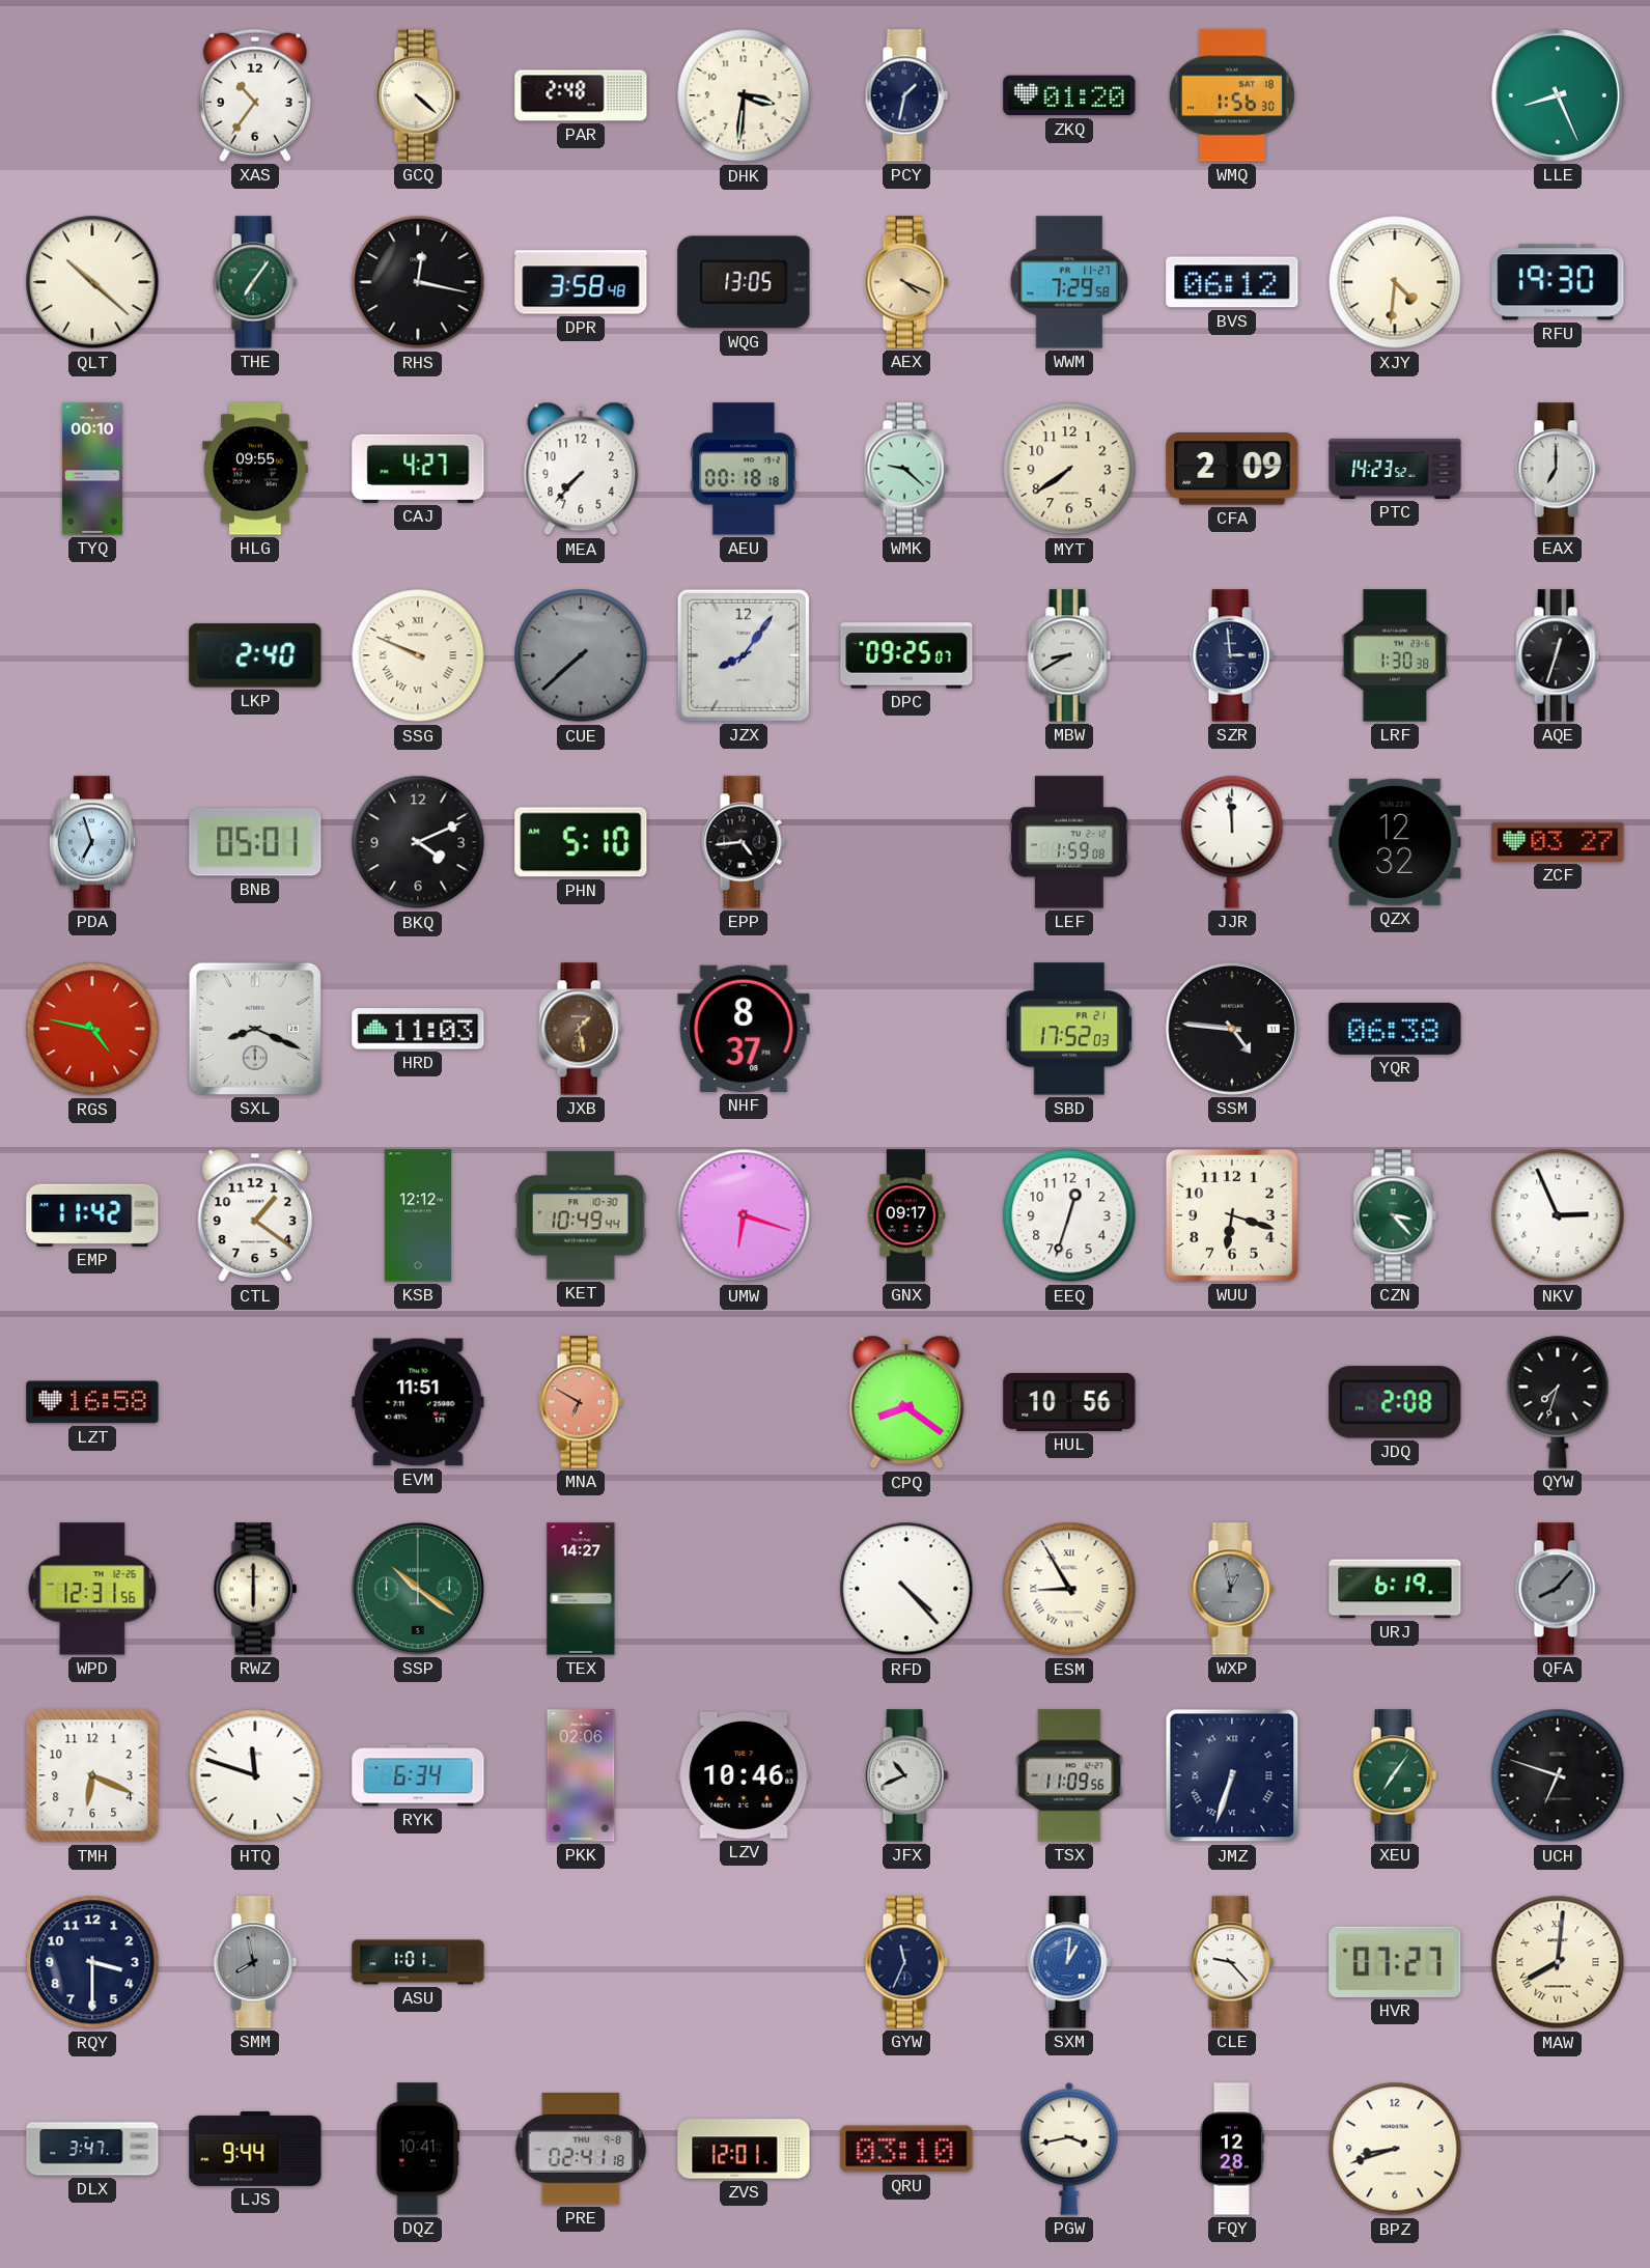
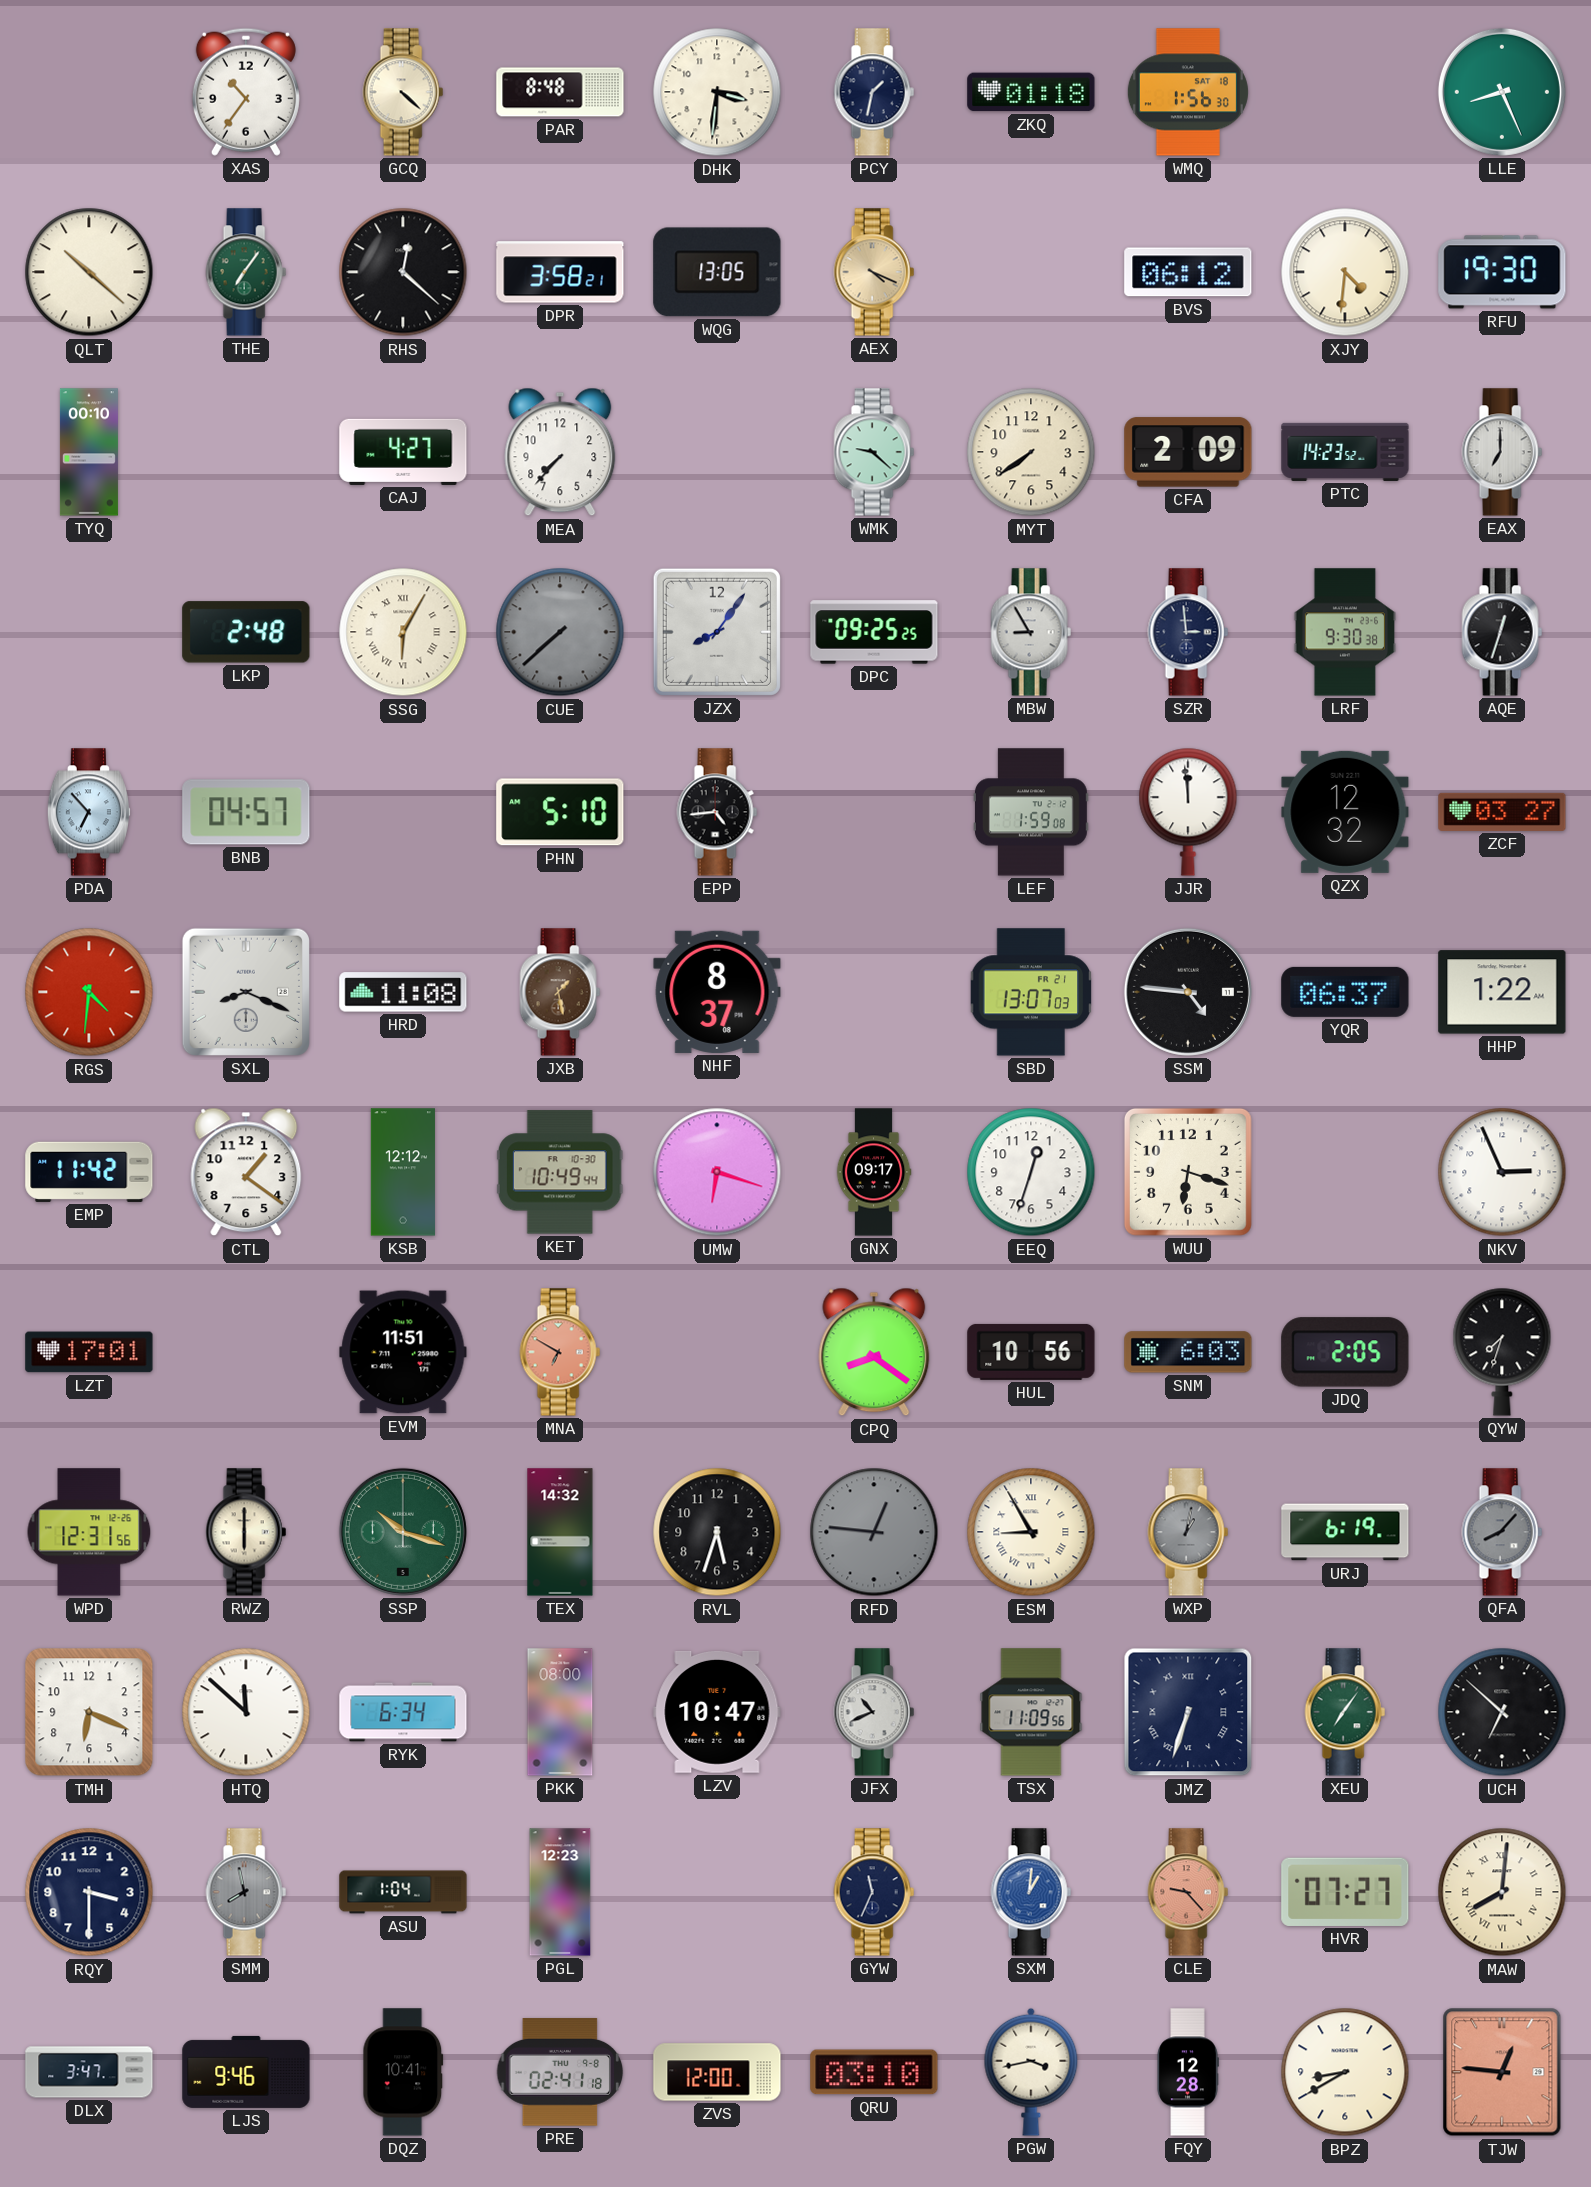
PAR: 2:48 -> 8:48
ZKQ: 01:20 -> 01:18
RHS: 12:17 -> 12:22
DPR: 3:58:48 -> 3:58:21
WWM: 7:29 -> none
HLG: 09:55 -> none
AEU: 00:18 -> none
LKP: 2:40 -> 2:48
SSG: 9:49 -> 6:05
DPC: 09:25:07 -> 09:25:25
MBW: 8:40 -> 8:55
LRF: 1:30 -> 9:30
PDA: 6:57 -> 6:53
BNB: 05:01 -> 04:57
BKQ: 4:11 -> none
RGS: 4:47 -> 4:31
HRD: 11:03 -> 11:08
SBD: 17:52 -> 13:07
YQR: 06:38 -> 06:37
HHP: none -> 1:22
CZN: 3:23 -> none
LZT: 16:58 -> 17:01
SNM: none -> 6:03
JDQ: 2:08 -> 2:05
SSP: 10:21 -> 10:18
TEX: 14:27 -> 14:32
RVL: none -> 5:33
RFD: 4:23 -> 12:46
RFD dial: white -> grey
WXP: 12:58 -> 1:02
HTQ: 11:48 -> 11:52
PKK: 02:06 -> 08:00
LZV: 10:46 -> 10:47
UCH: 6:48 -> 6:52
ASU: 1:01 -> 1:04
PGL: none -> 12:23
CLE dial: white -> salmon
LJS: 9:44 -> 9:46
ZVS: 12:01 -> 12:00
BPZ: 8:42 -> 8:40
TJW: none -> 12:46
